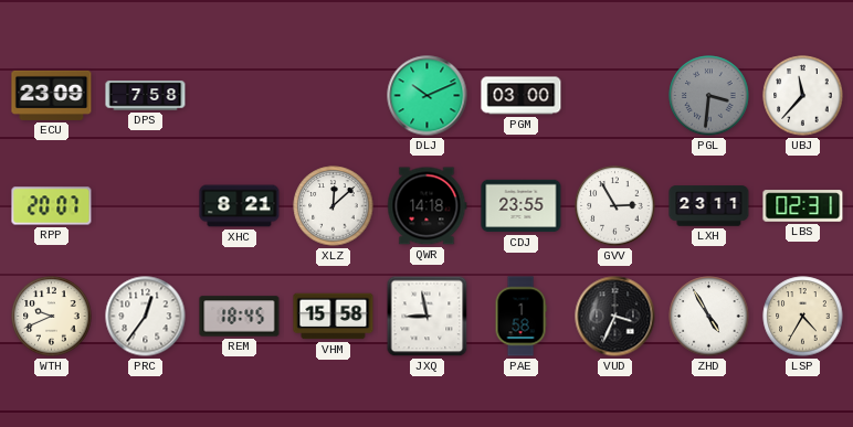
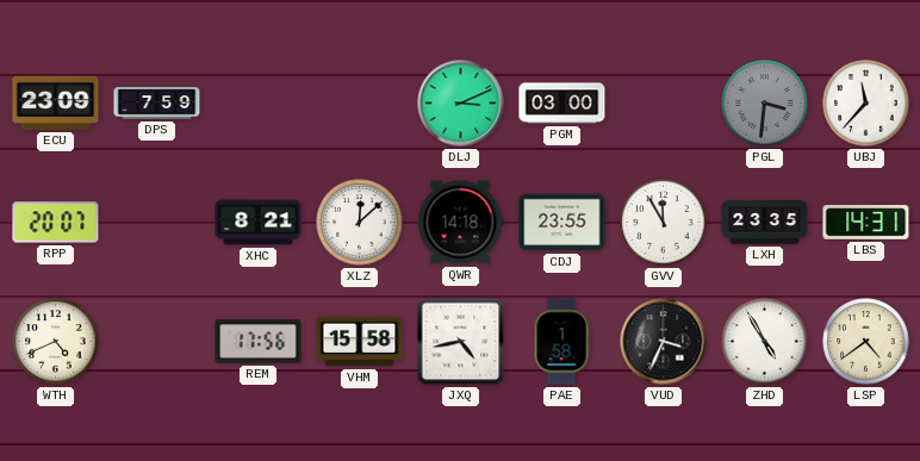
DPS: 7:58 -> 7:59
DLJ: 10:11 -> 3:11
GVV: 2:55 -> 11:55
LXH: 23:11 -> 23:35
LBS: 02:31 -> 14:31
WTH: 9:41 -> 4:41
PRC: 12:36 -> none
REM: 18:45 -> 17:56
JXQ: 8:58 -> 4:43
LSP: 4:35 -> 4:39
